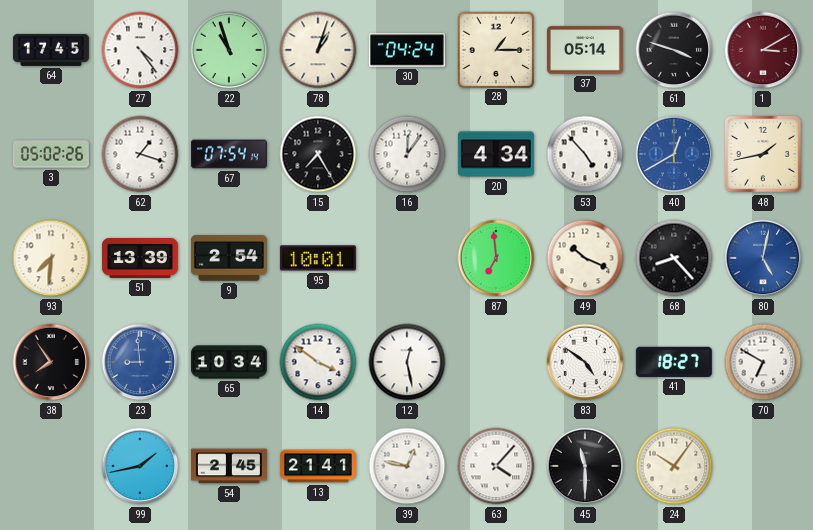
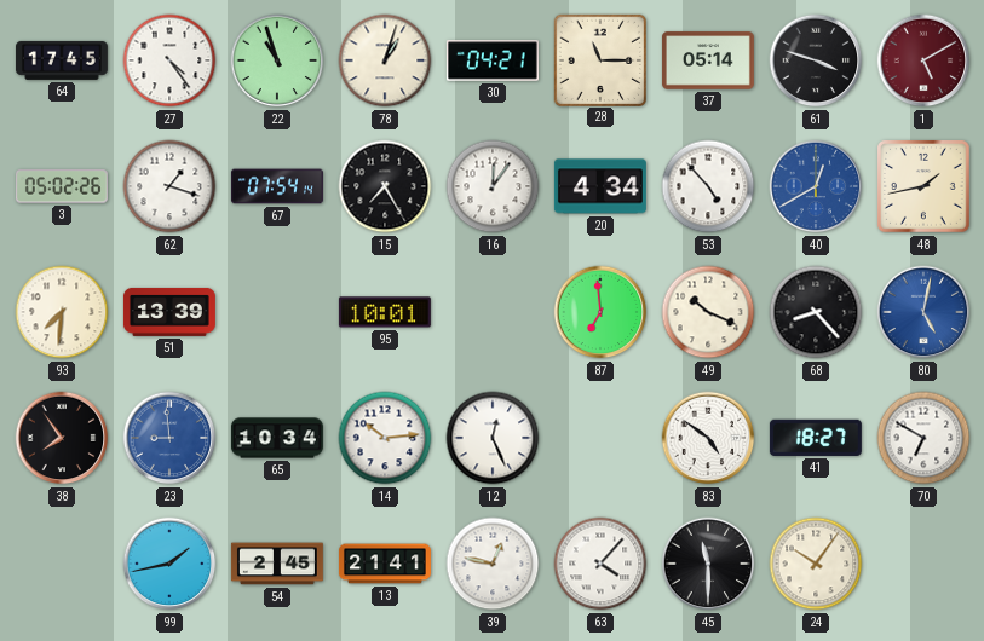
30: 04:24 -> 04:21
28: 1:15 -> 11:15
1: 3:10 -> 5:10
9: 2:54 -> none
14: 3:51 -> 10:14
12: 12:28 -> 12:26
